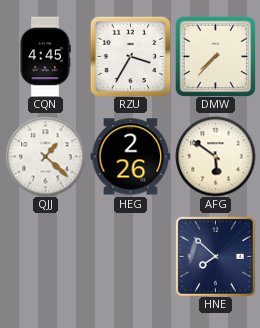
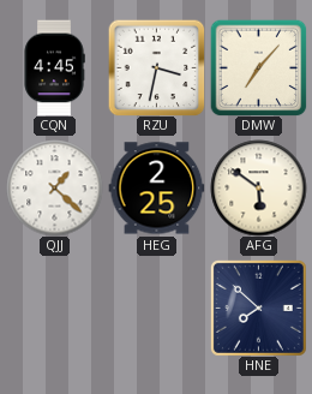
RZU: 3:35 -> 3:32
DMW: 7:37 -> 7:07
HEG: 2:26 -> 2:25
